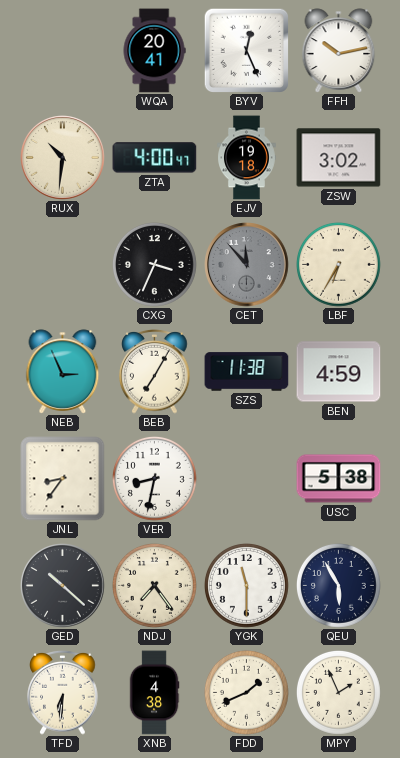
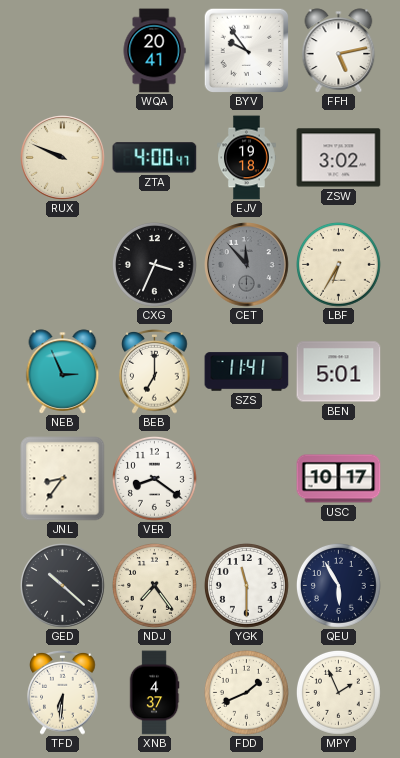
BYV: 12:26 -> 9:54
FFH: 10:13 -> 5:13
RUX: 10:31 -> 9:49
BEB: 7:05 -> 7:00
SZS: 11:38 -> 11:41
BEN: 4:59 -> 5:01
VER: 8:32 -> 8:21
USC: 5:38 -> 10:17
XNB: 4:38 -> 4:37
